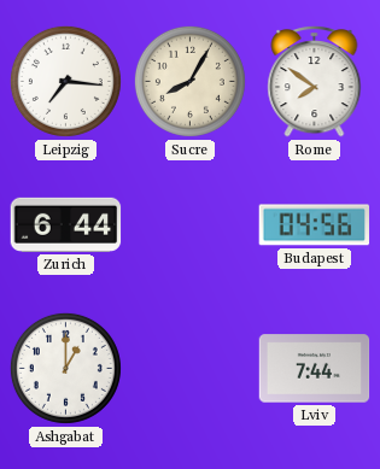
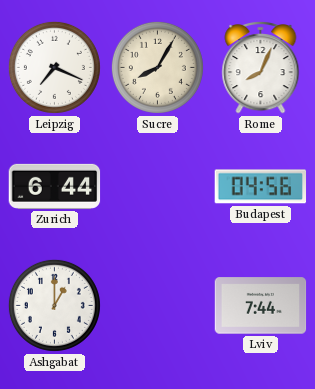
Leipzig: 7:16 -> 7:19
Rome: 7:51 -> 8:04
